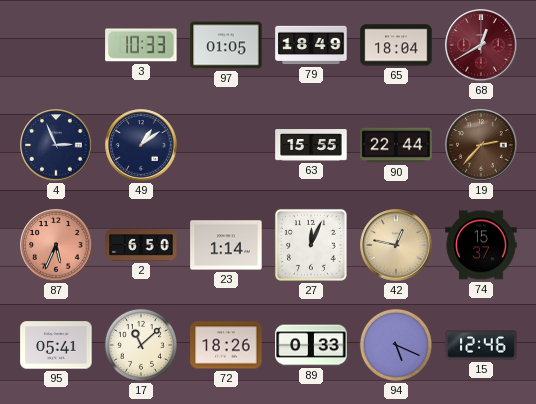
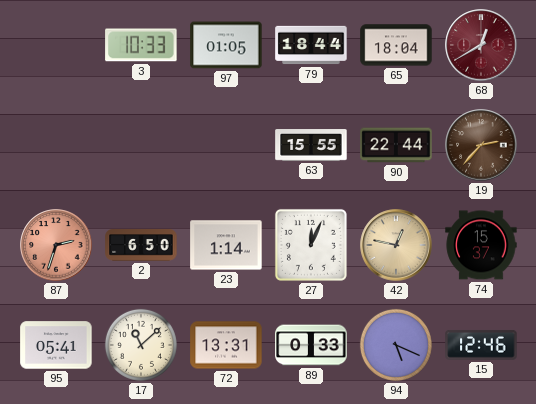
79: 18:49 -> 18:44
4: 2:56 -> none
49: 1:09 -> none
87: 5:34 -> 2:33
72: 18:26 -> 13:31
